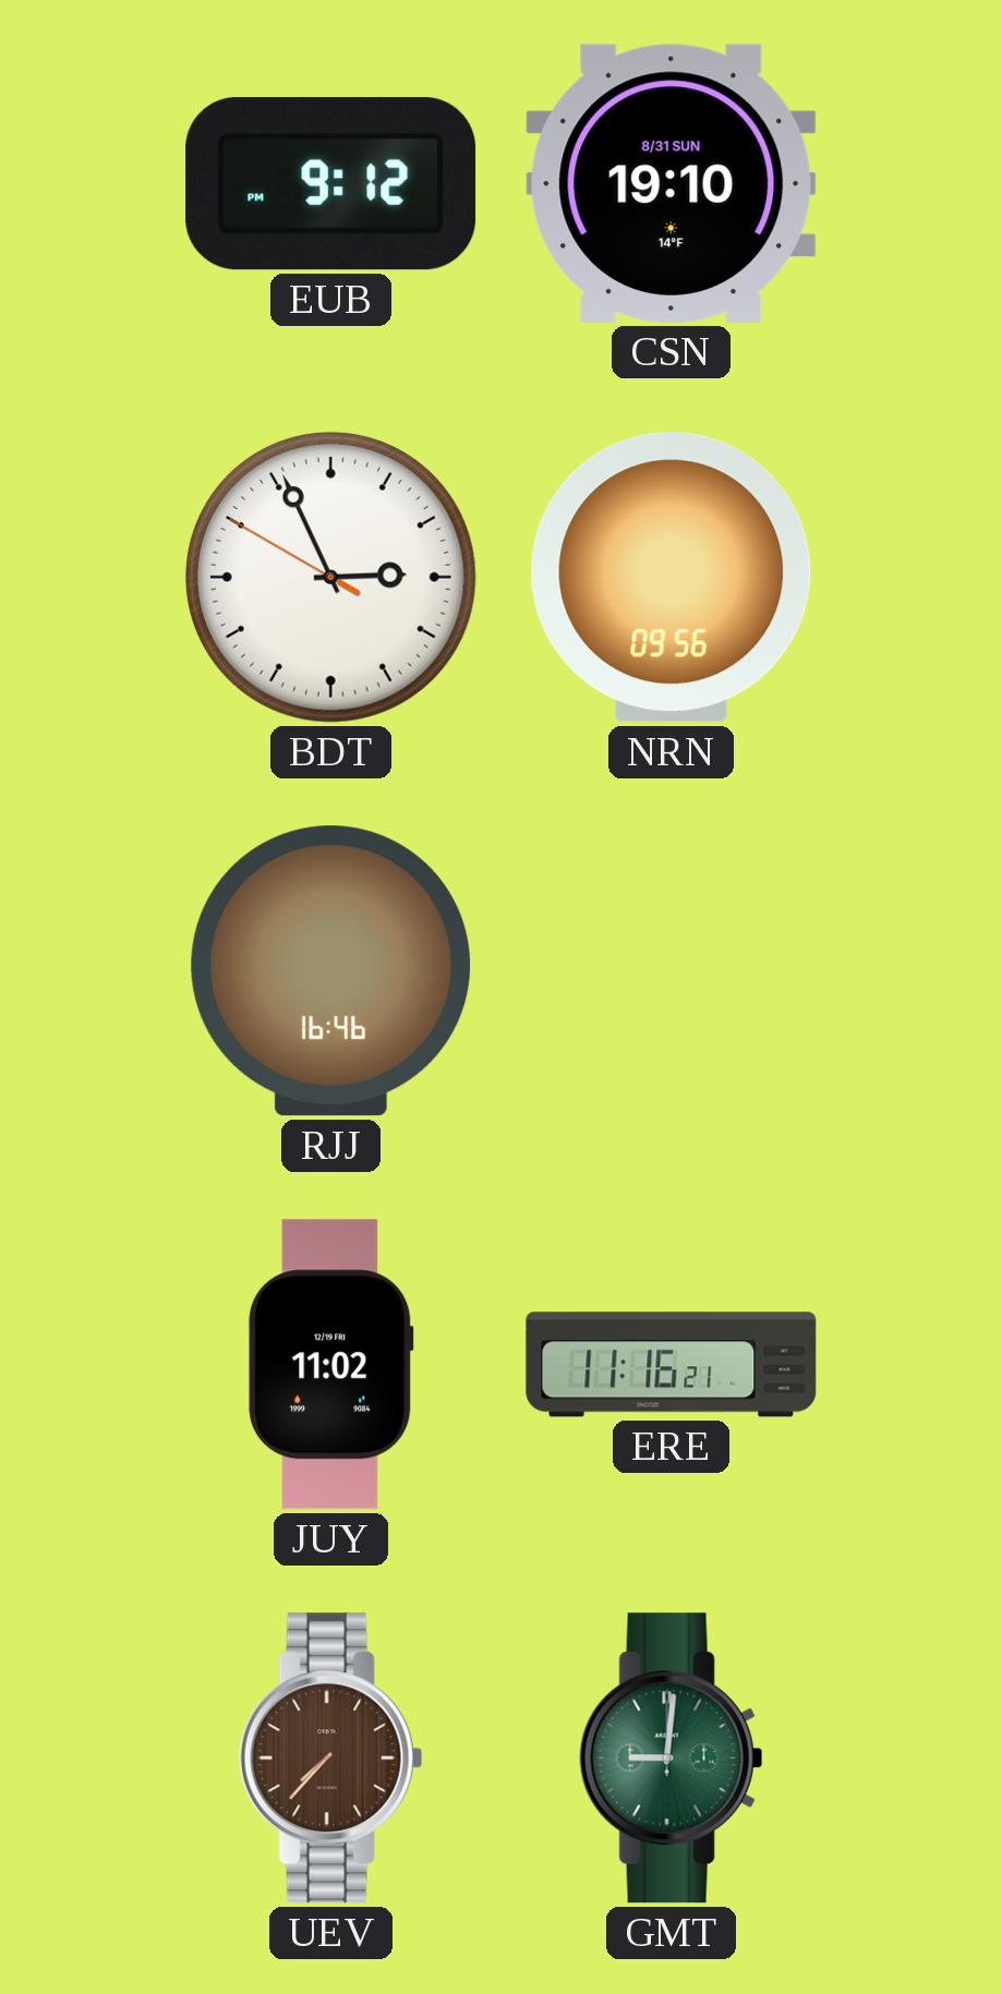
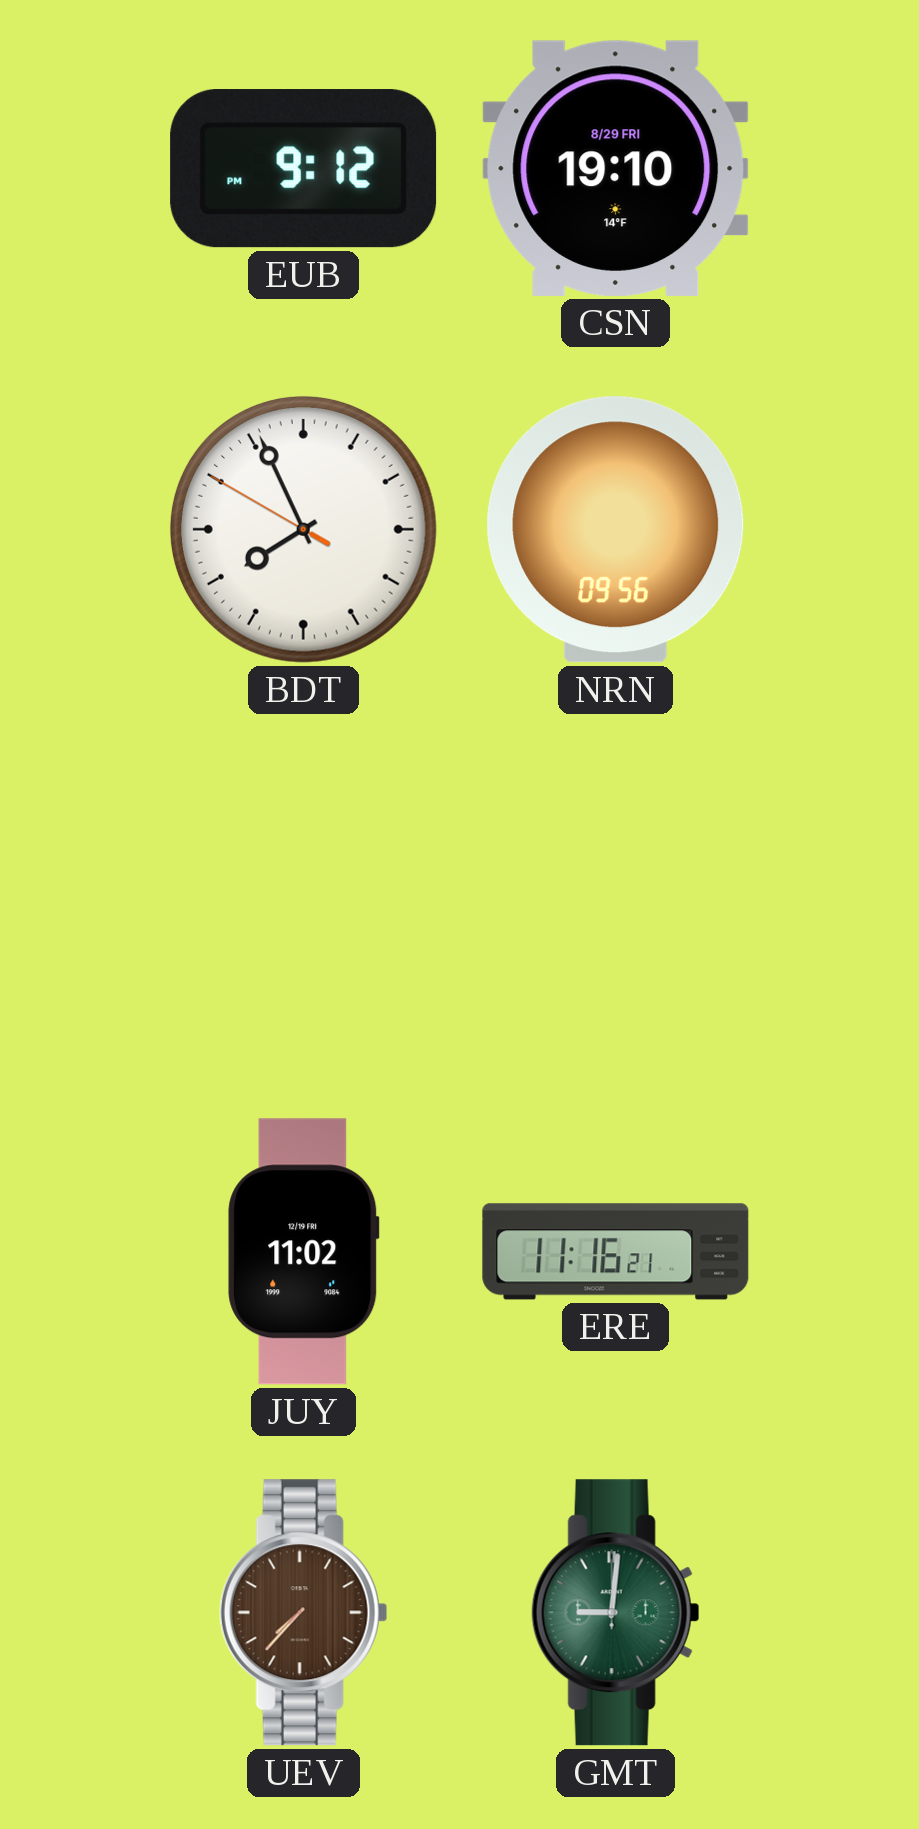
CSN date: 8/31 SUN -> 8/29 FRI
BDT: 2:55 -> 7:55
RJJ: 16:46 -> none
